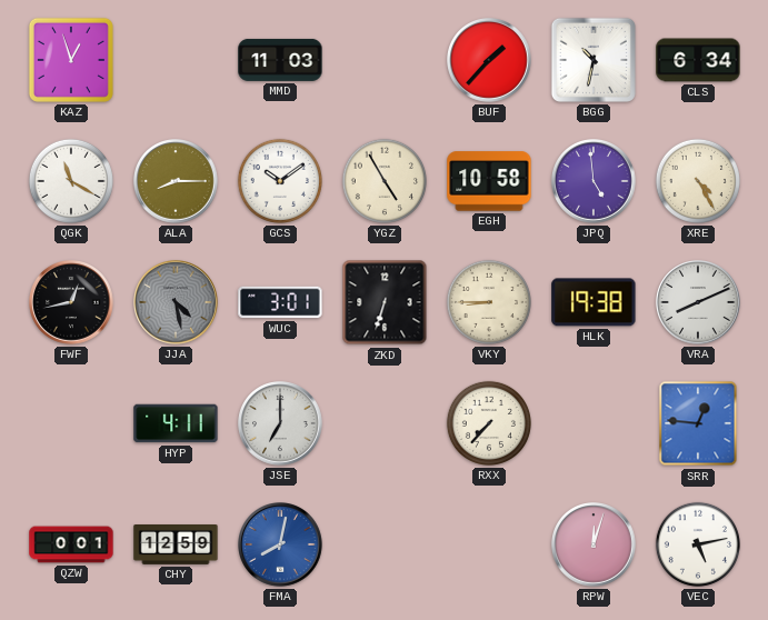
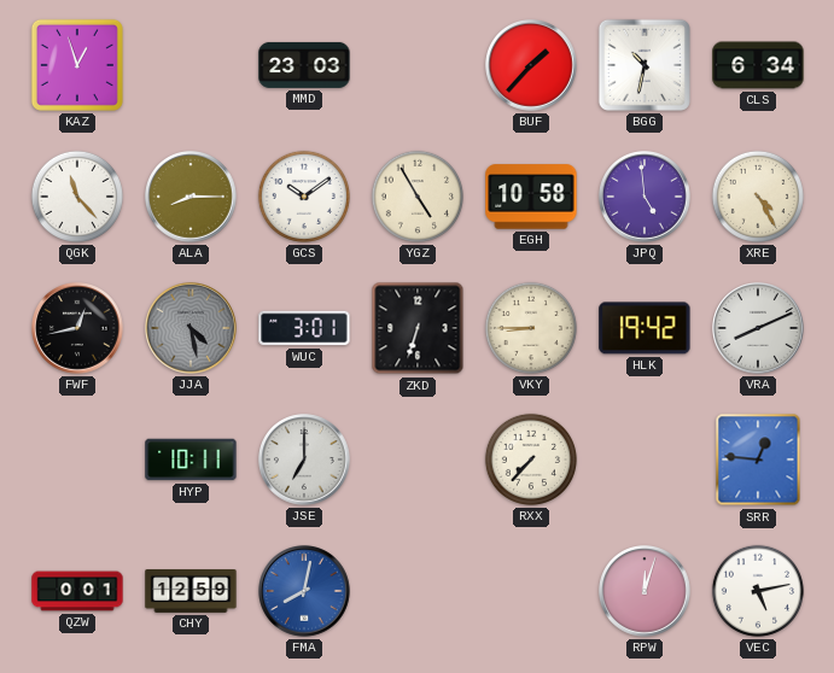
MMD: 11:03 -> 23:03
QGK: 11:20 -> 11:23
HLK: 19:38 -> 19:42
HYP: 4:11 -> 10:11
